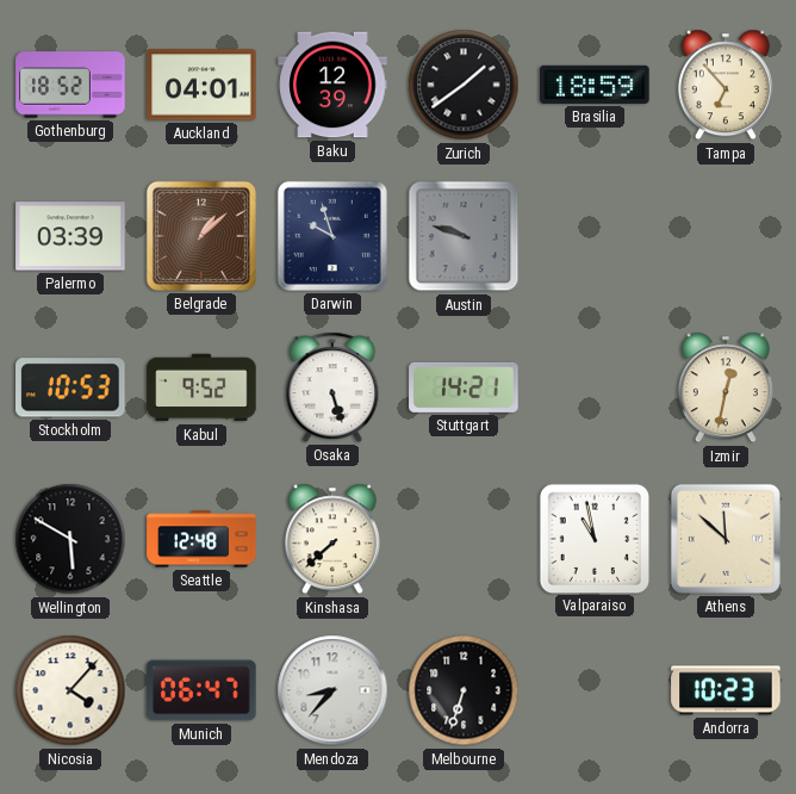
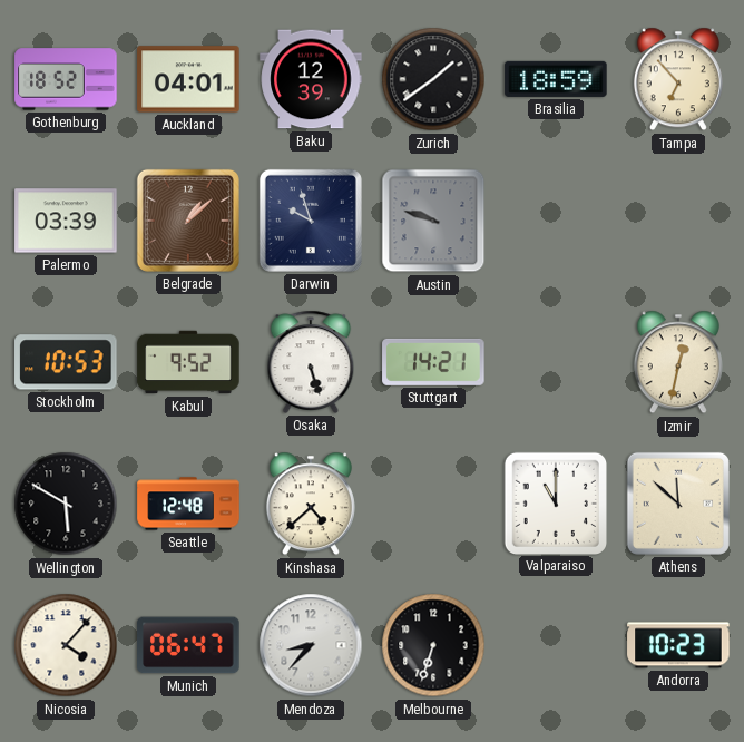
Kinshasa: 7:38 -> 4:38
Valparaiso: 10:58 -> 11:00
